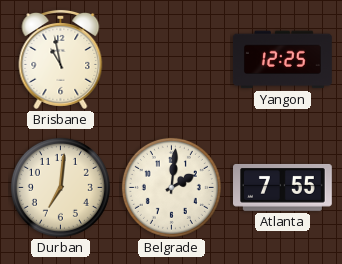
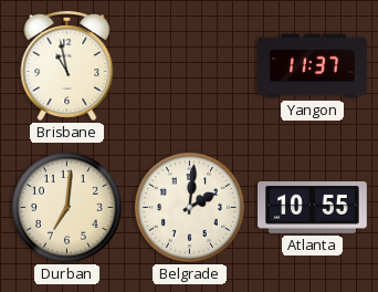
Yangon: 12:25 -> 11:37
Atlanta: 7:55 -> 10:55
